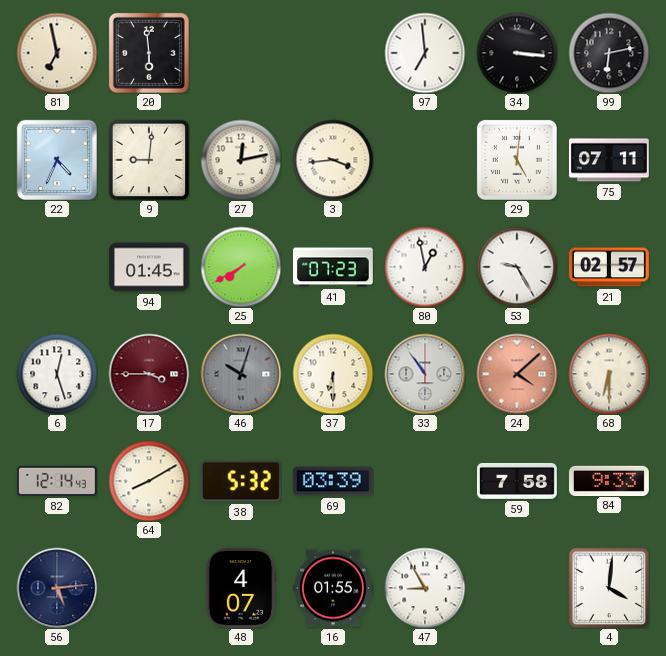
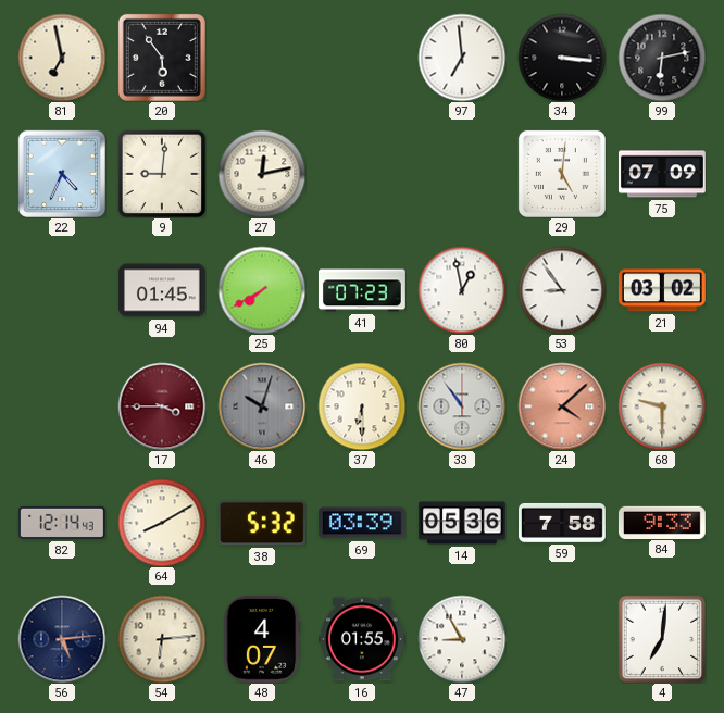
20: 5:59 -> 5:54
3: 3:44 -> none
75: 07:11 -> 07:09
53: 9:25 -> 8:54
21: 02:57 -> 03:02
6: 12:27 -> none
68: 6:30 -> 9:30
14: none -> 05:36
54: none -> 6:14
4: 4:01 -> 7:01
